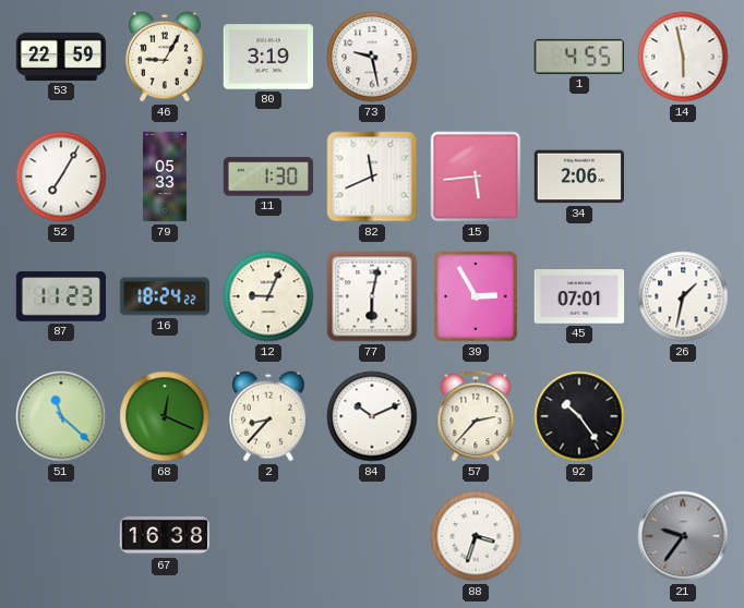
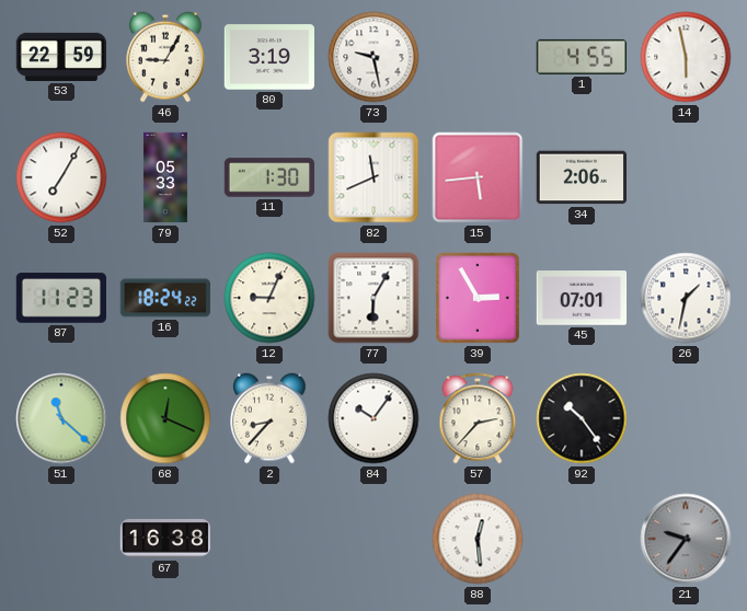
77: 6:02 -> 6:05
84: 10:11 -> 10:06
88: 3:33 -> 12:29
